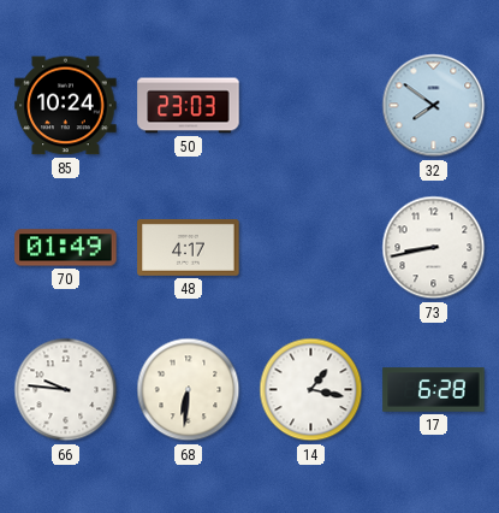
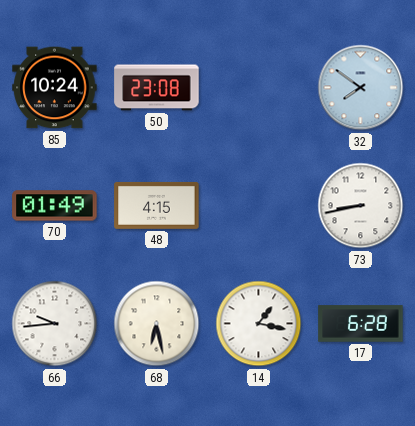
50: 23:03 -> 23:08
48: 4:17 -> 4:15
66: 9:46 -> 9:44
68: 6:31 -> 6:28
